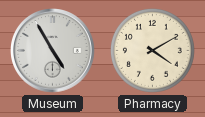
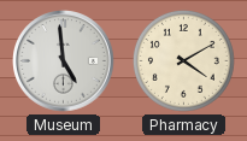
Museum: 4:55 -> 4:59
